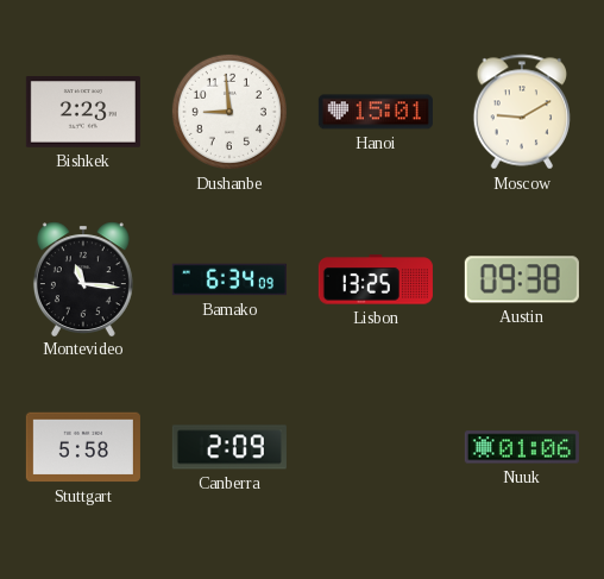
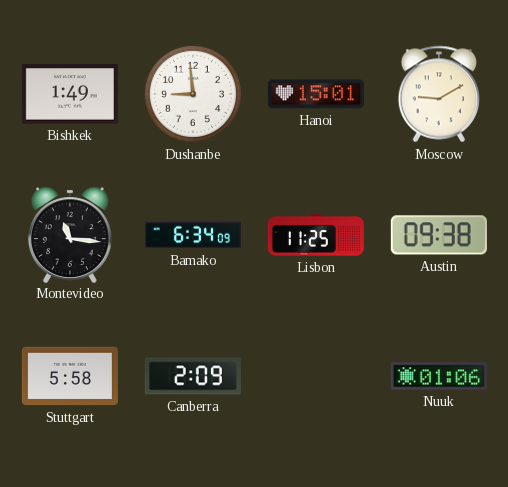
Bishkek: 2:23 -> 1:49
Lisbon: 13:25 -> 11:25
